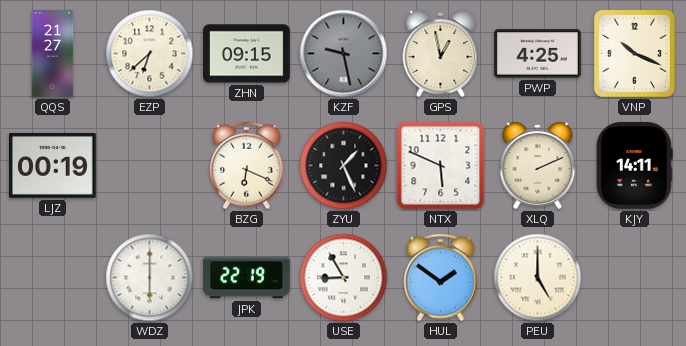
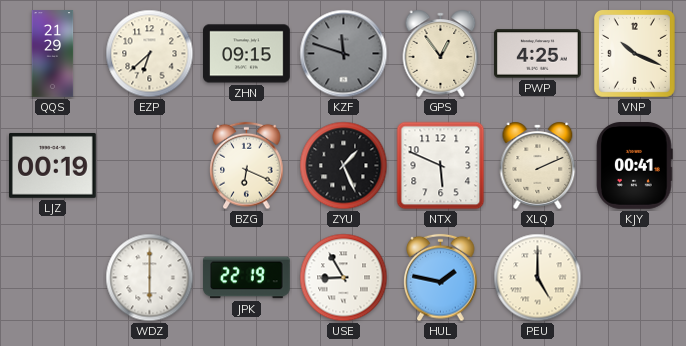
QQS: 21:27 -> 21:29
KZF: 9:28 -> 11:48
GPS: 12:58 -> 12:54
KJY: 14:11 -> 00:41
HUL: 1:51 -> 1:47
